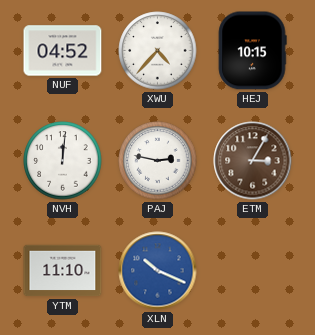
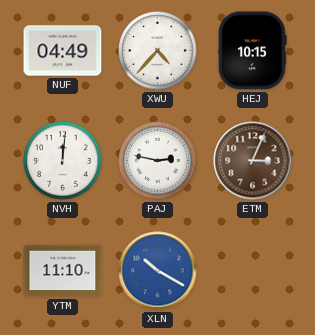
NUF: 04:52 -> 04:49
ETM: 3:05 -> 3:04
XLN: 10:19 -> 10:20
